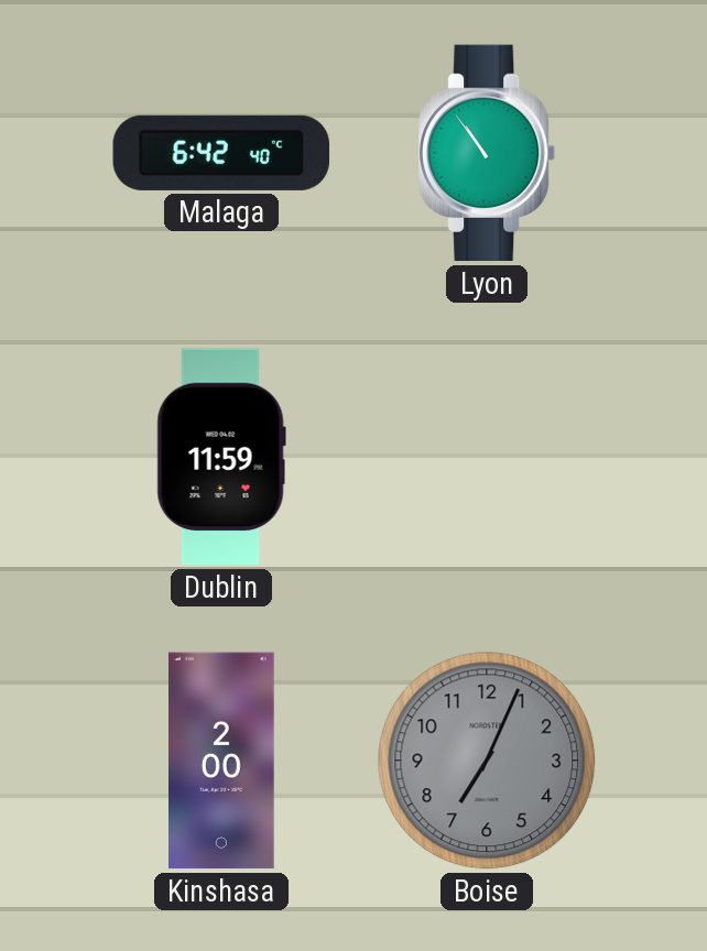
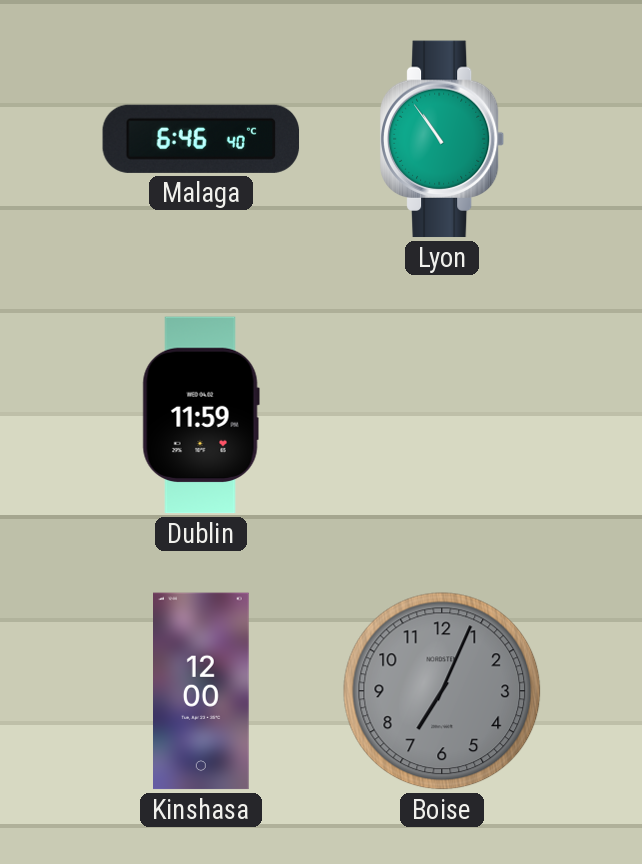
Malaga: 6:42 -> 6:46
Kinshasa: 2:00 -> 12:00
